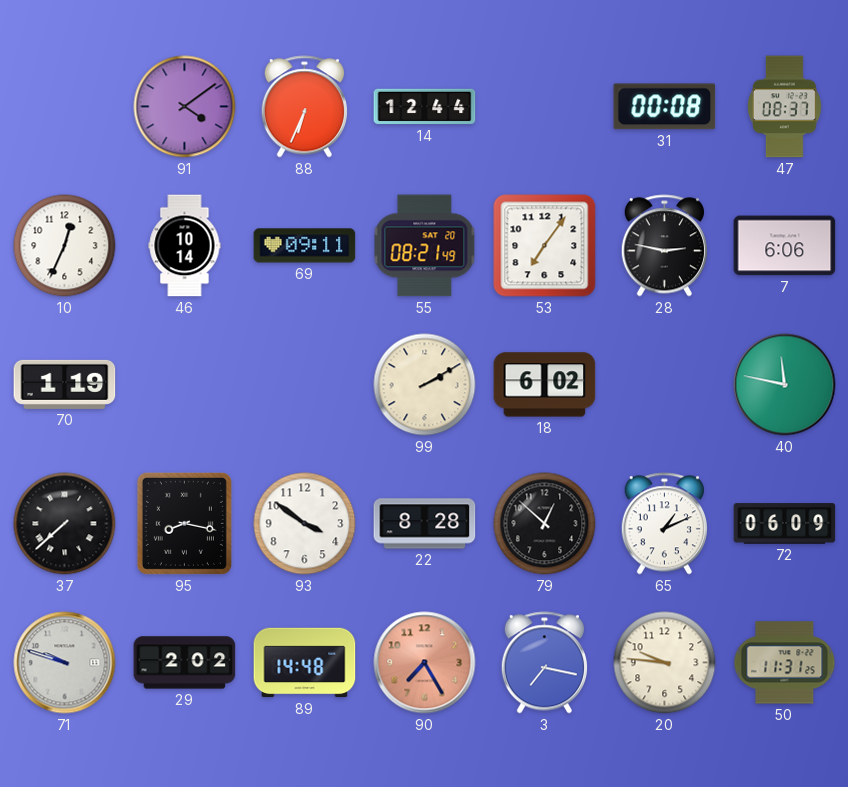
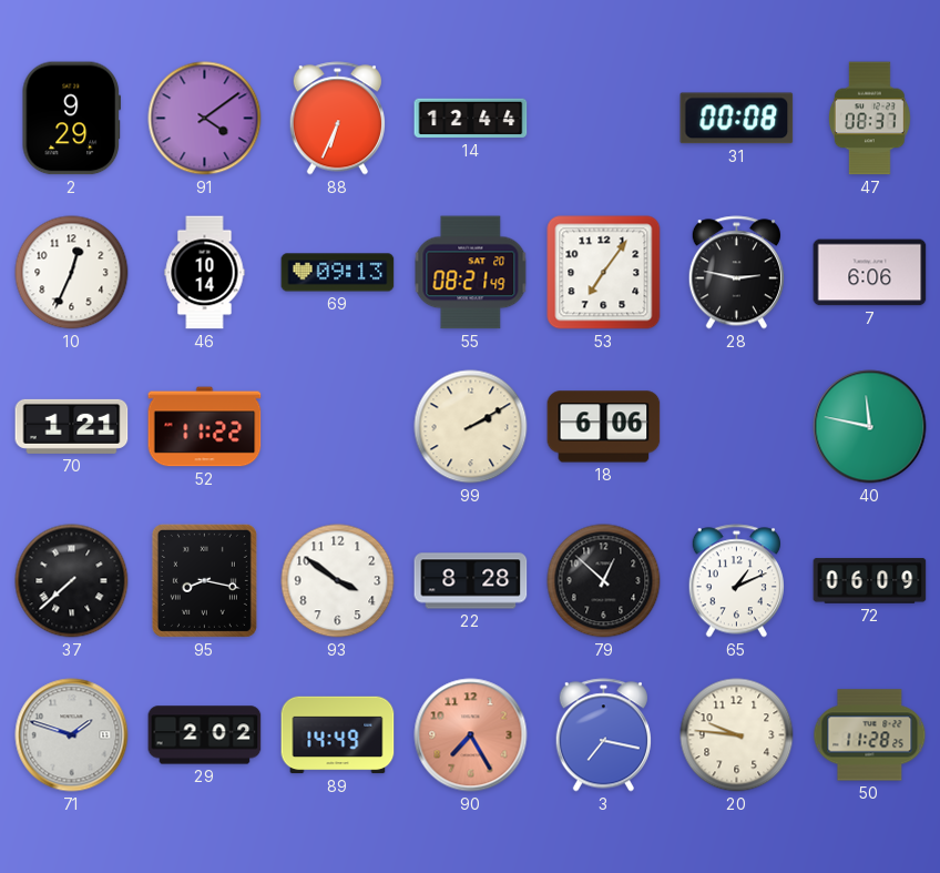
2: none -> 9:29
69: 09:11 -> 09:13
70: 1:19 -> 1:21
52: none -> 11:22
18: 6:02 -> 6:06
71: 9:48 -> 1:48
89: 14:48 -> 14:49
50: 11:31 -> 11:28
